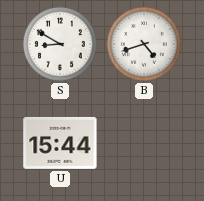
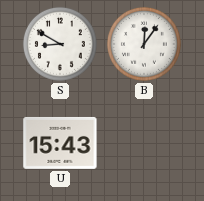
B: 4:42 -> 12:06
U: 15:44 -> 15:43
